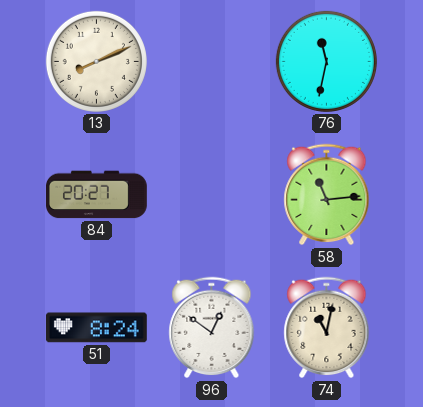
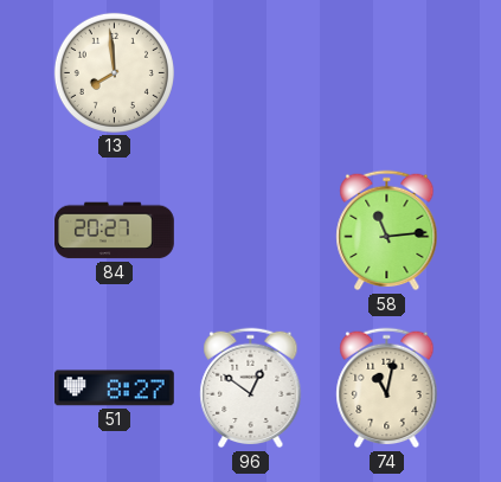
13: 8:11 -> 7:59
76: 11:32 -> none
51: 8:24 -> 8:27
